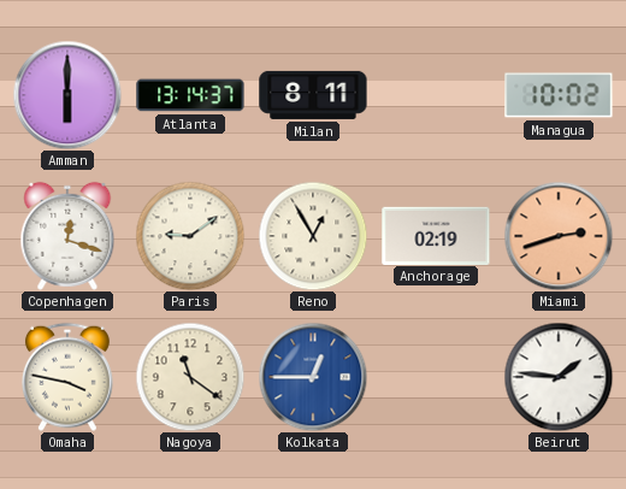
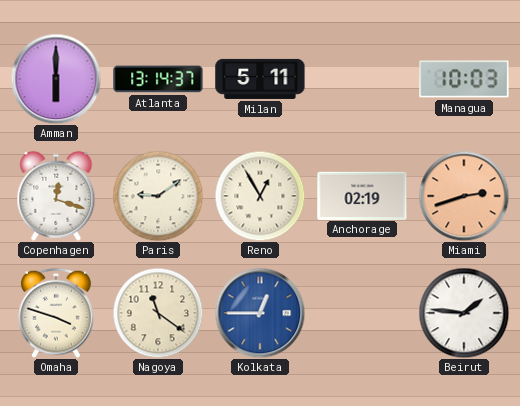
Milan: 8:11 -> 5:11
Managua: 10:02 -> 10:03
Omaha: 3:47 -> 3:48
